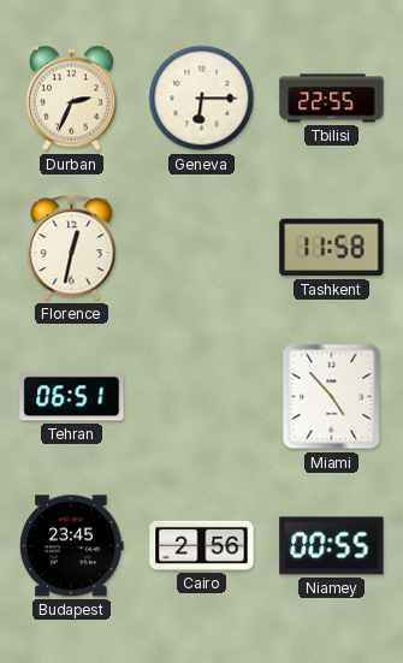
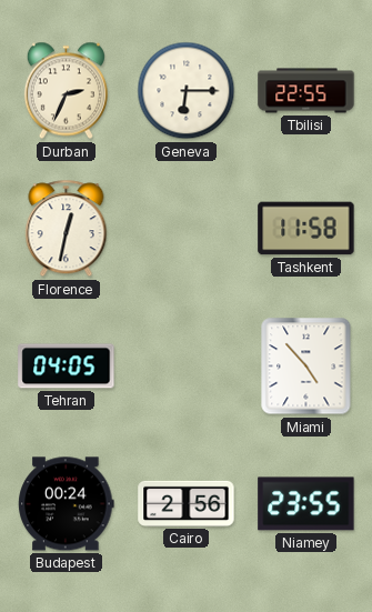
Tehran: 06:51 -> 04:05
Budapest: 23:45 -> 00:24
Niamey: 00:55 -> 23:55
